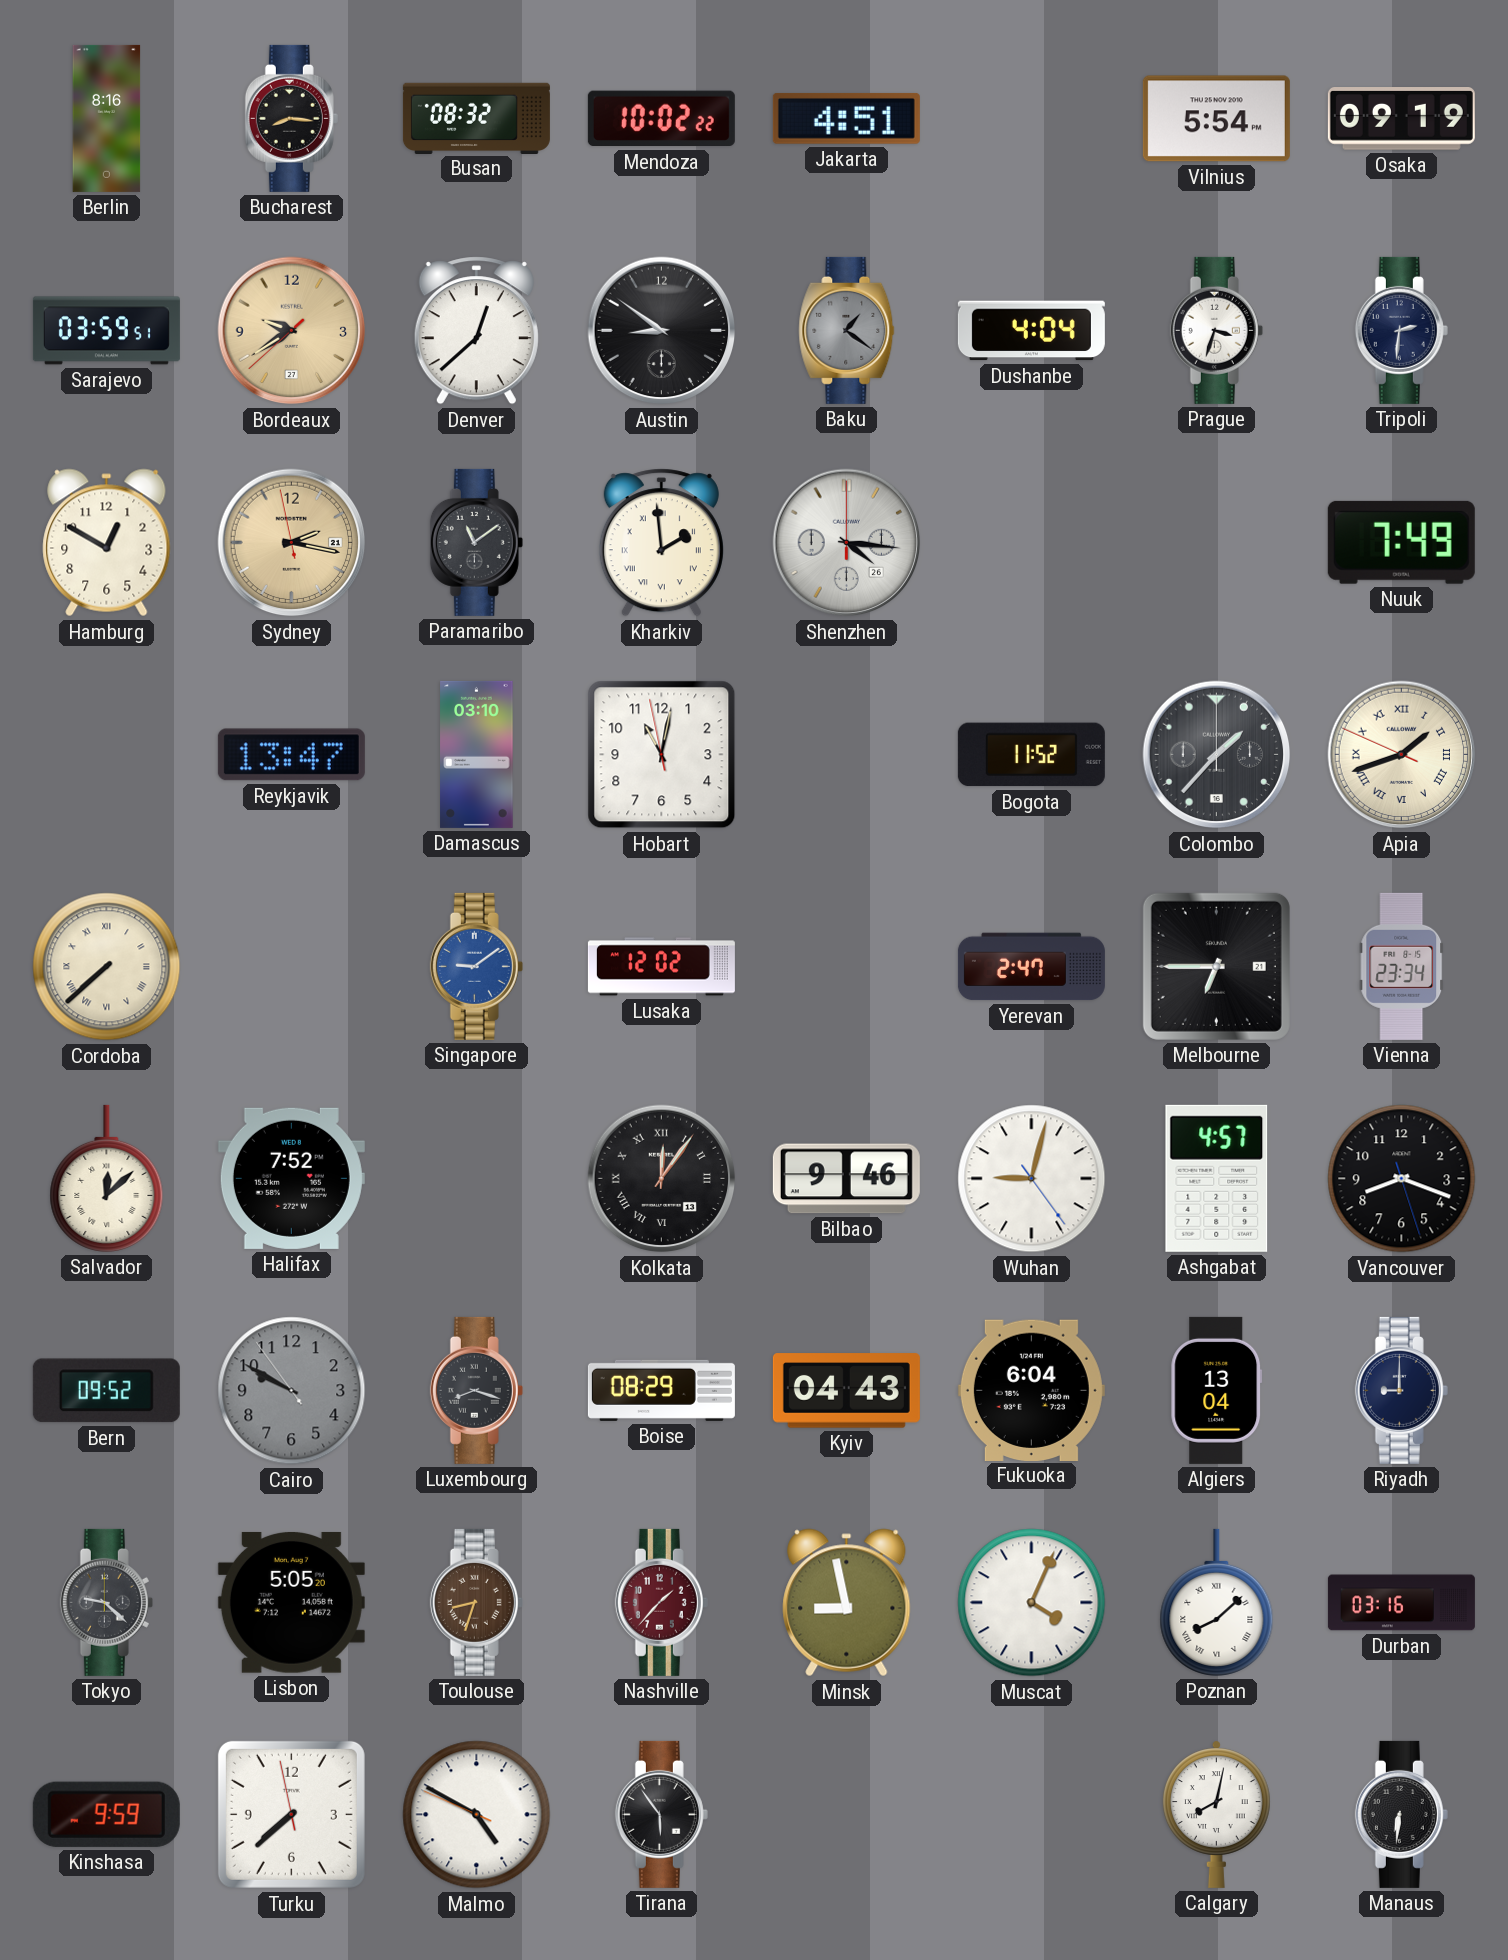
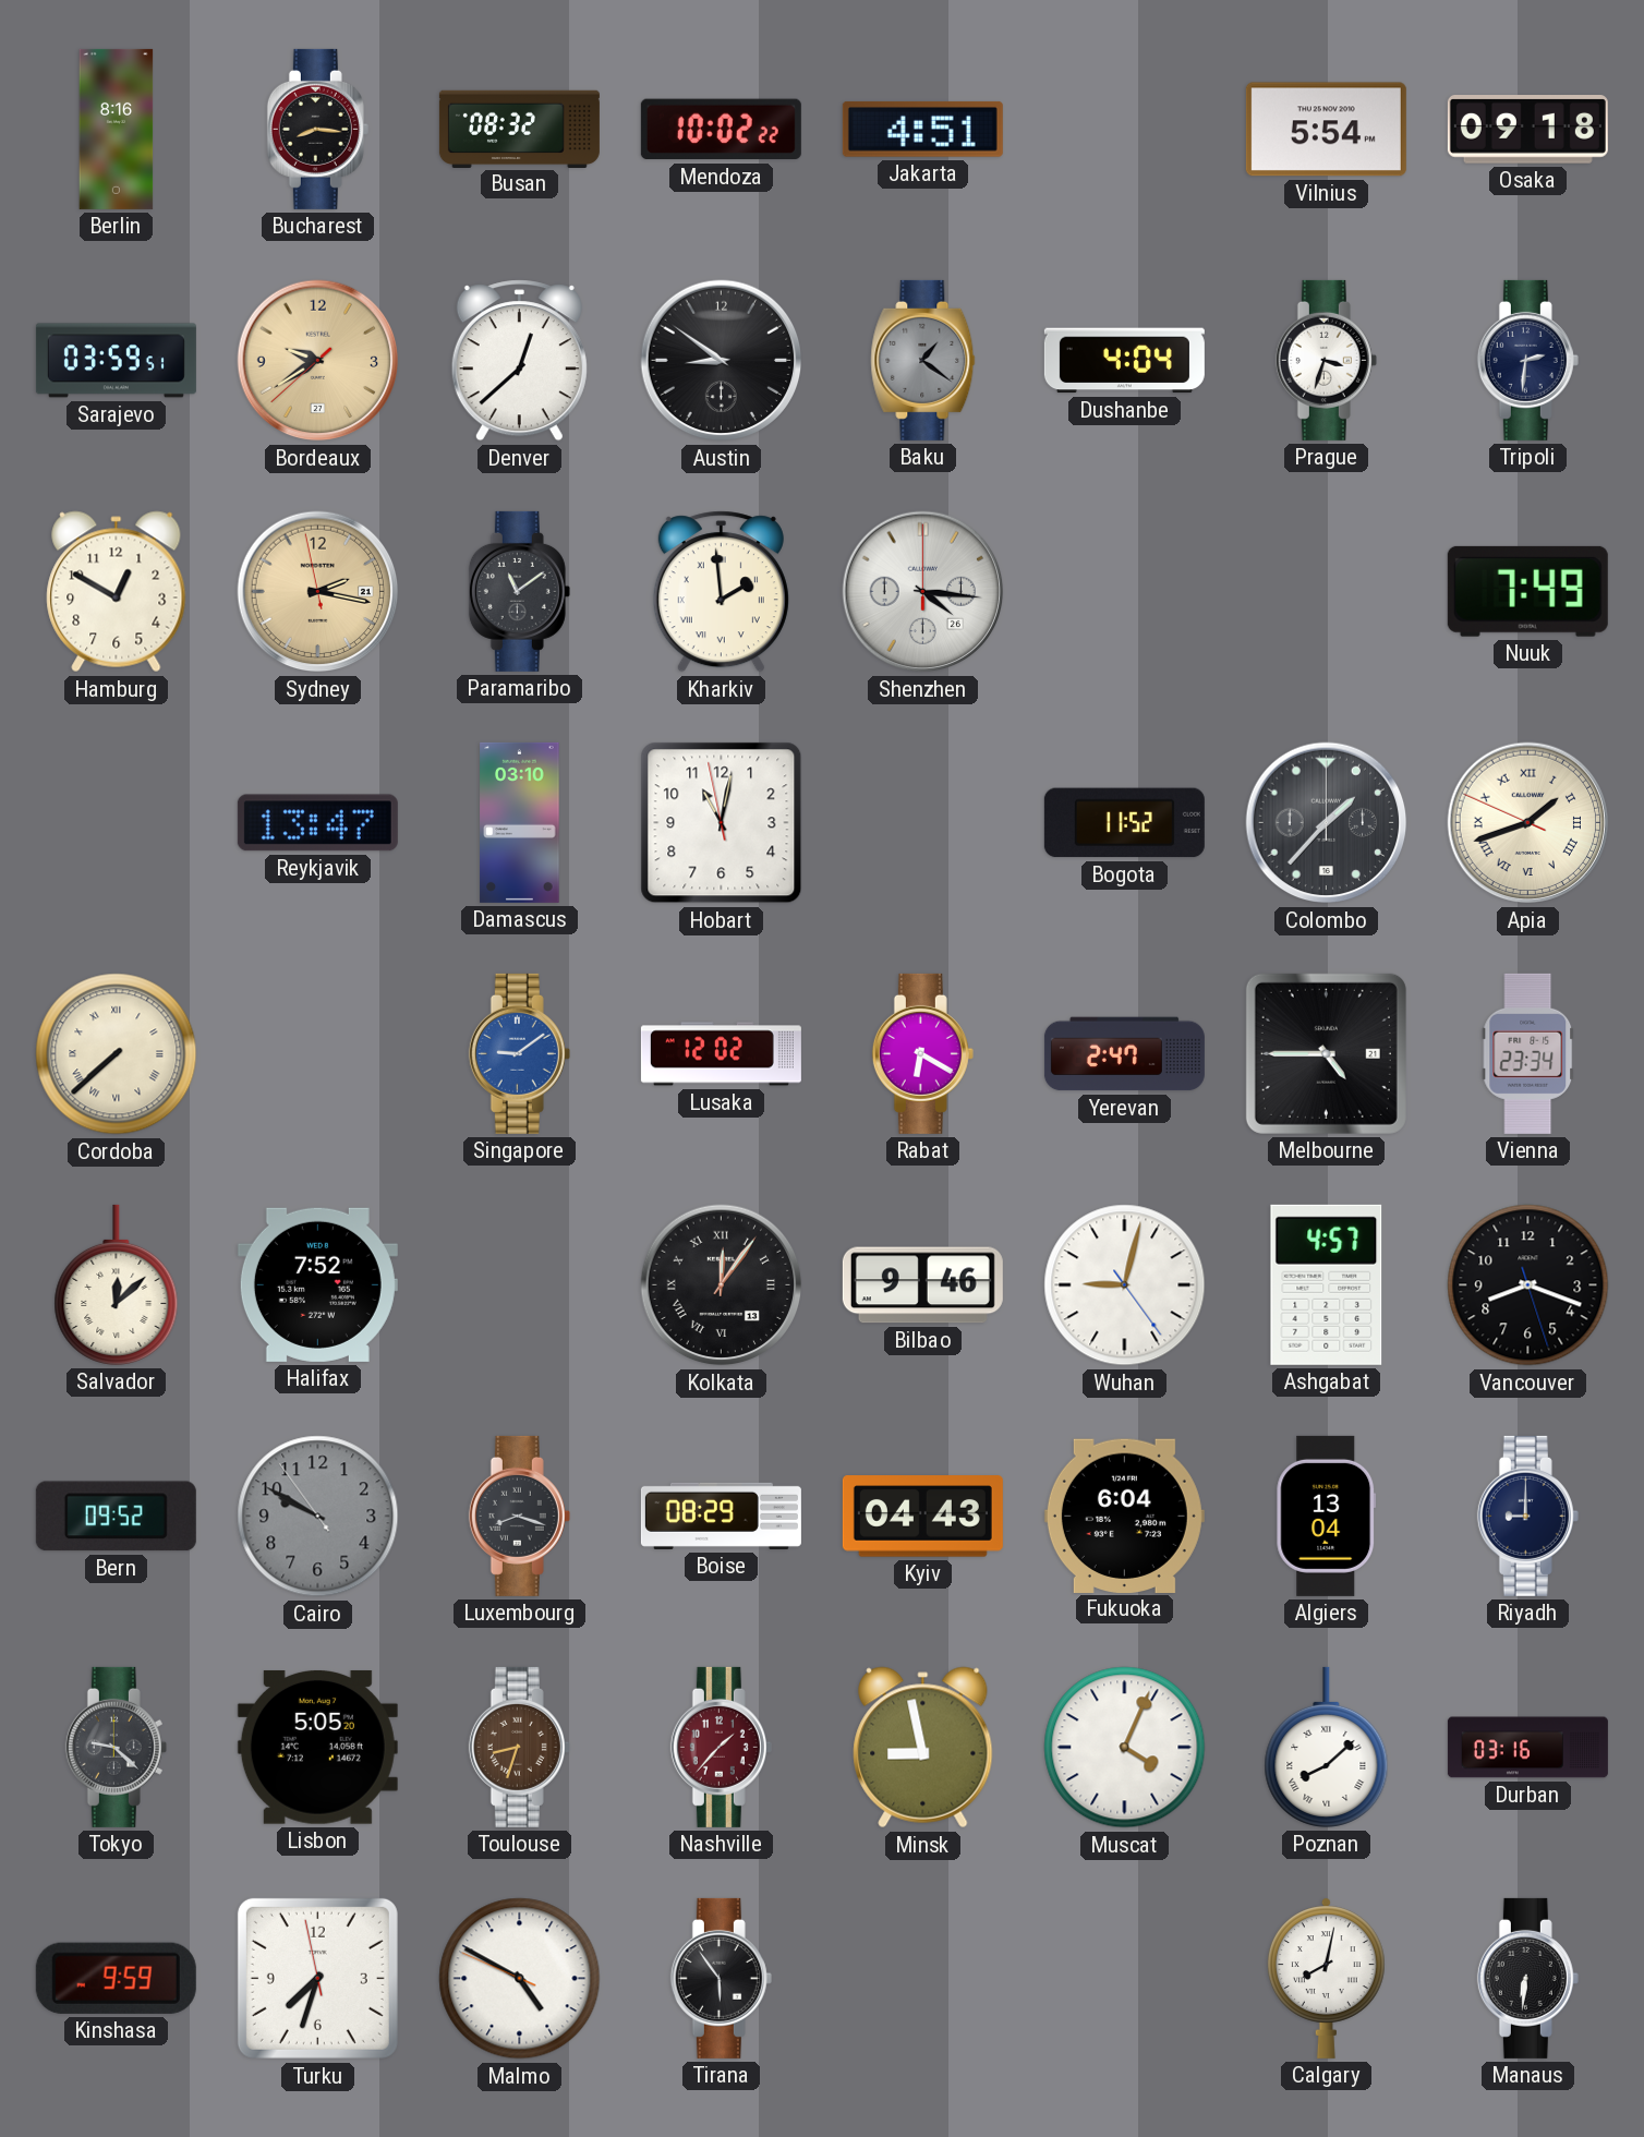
Osaka: 09:19 -> 09:18
Rabat: none -> 6:20
Melbourne: 6:45 -> 4:45
Turku: 7:37 -> 7:32
